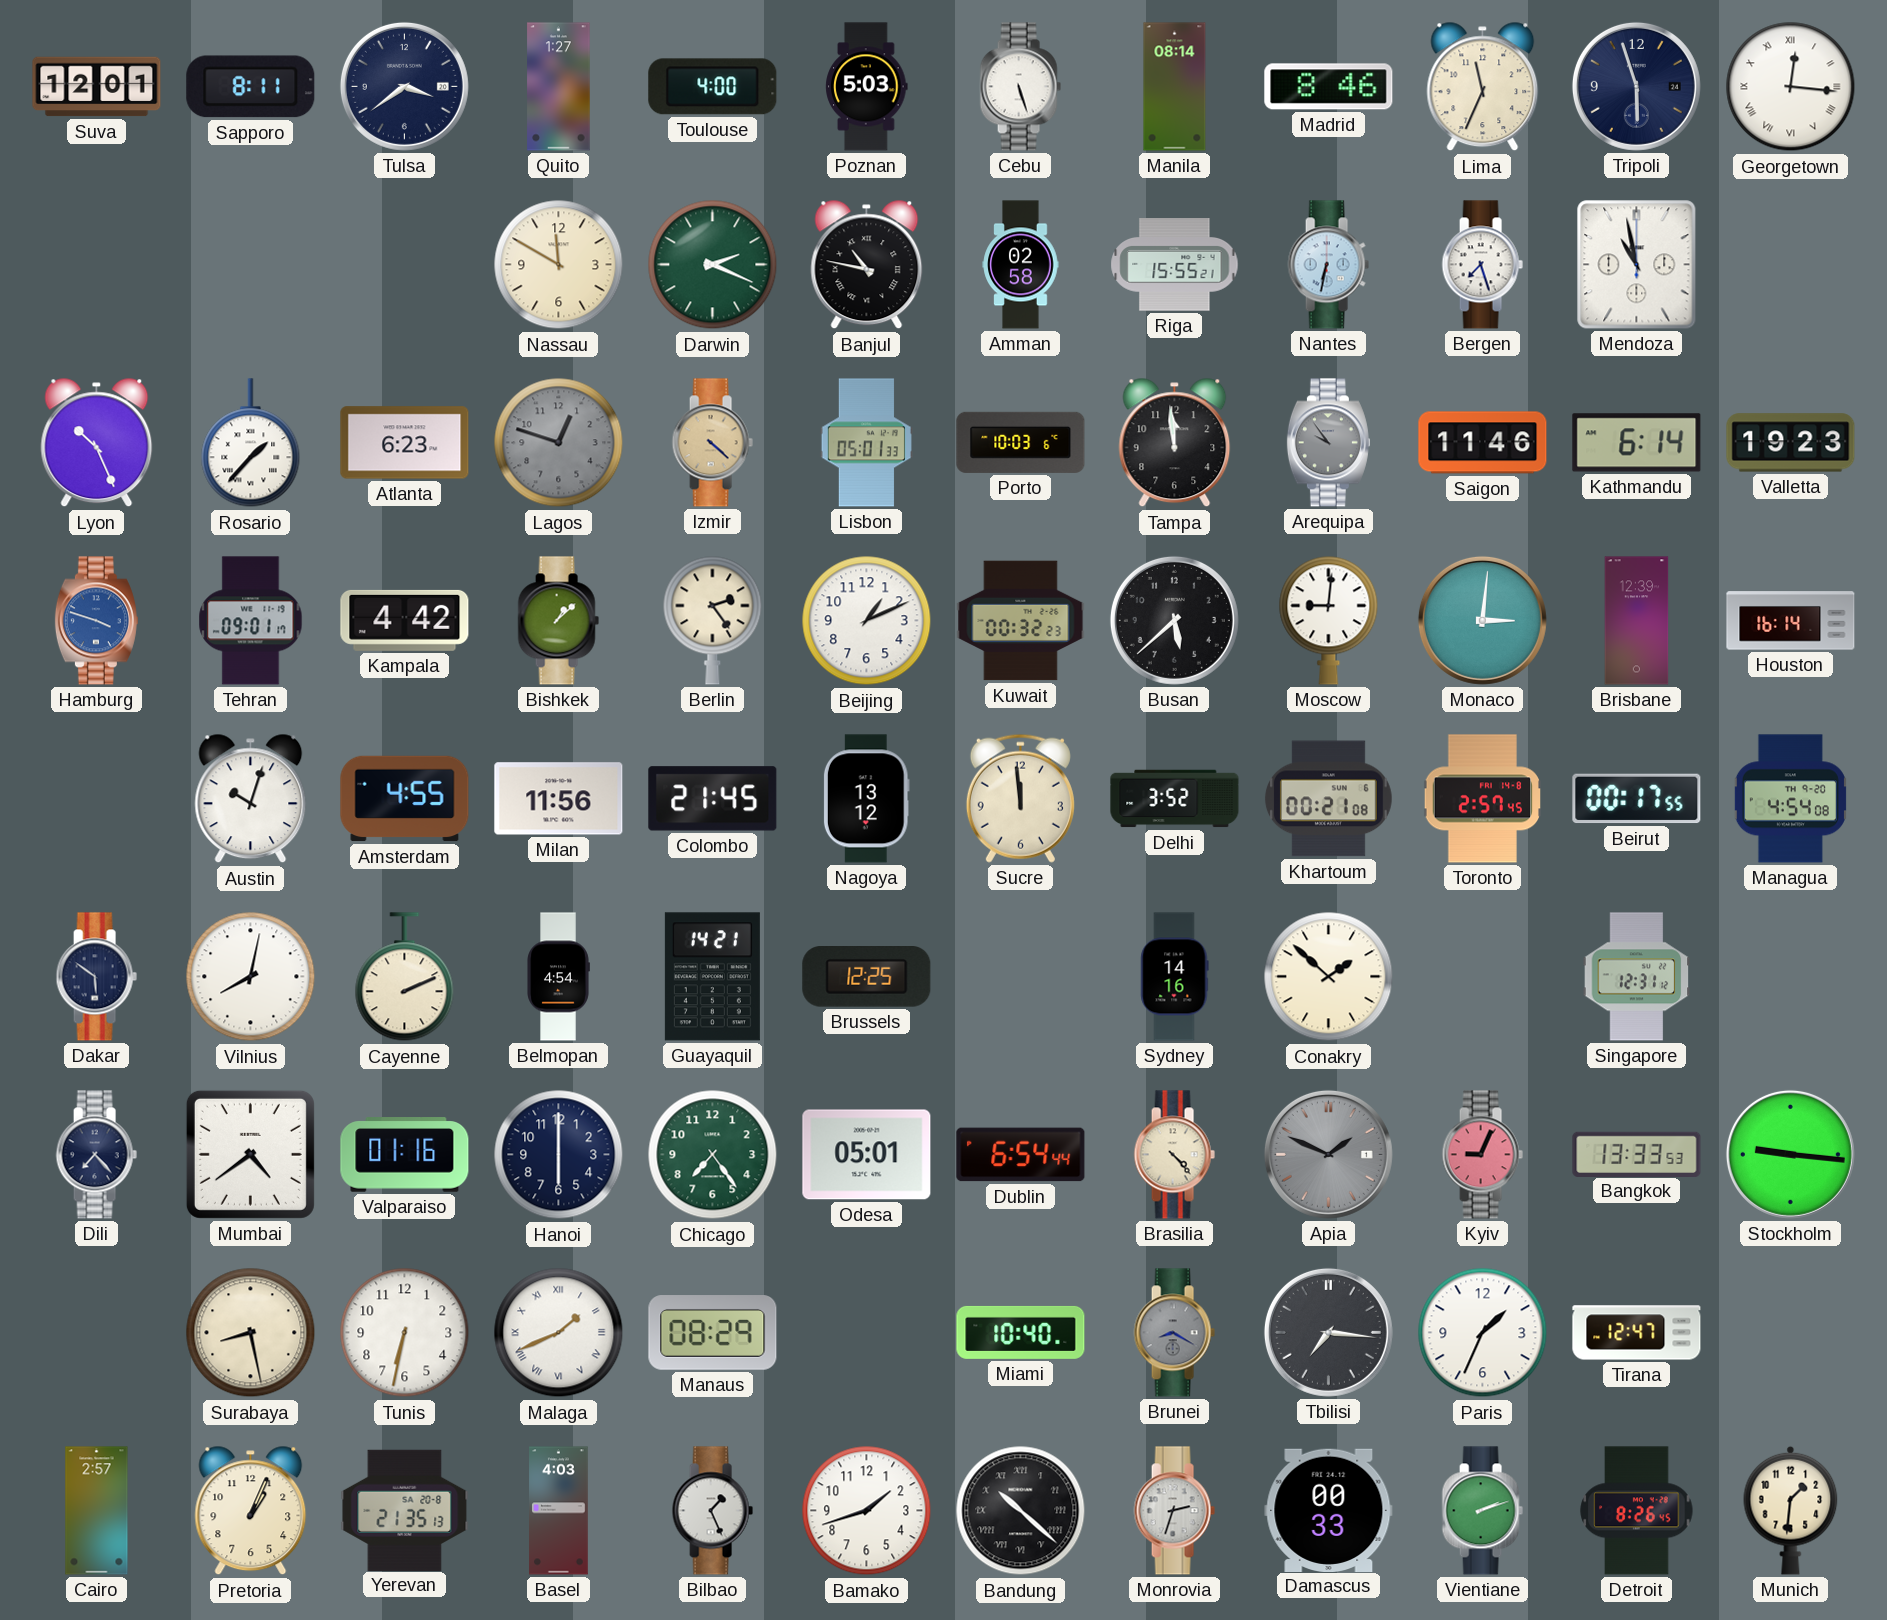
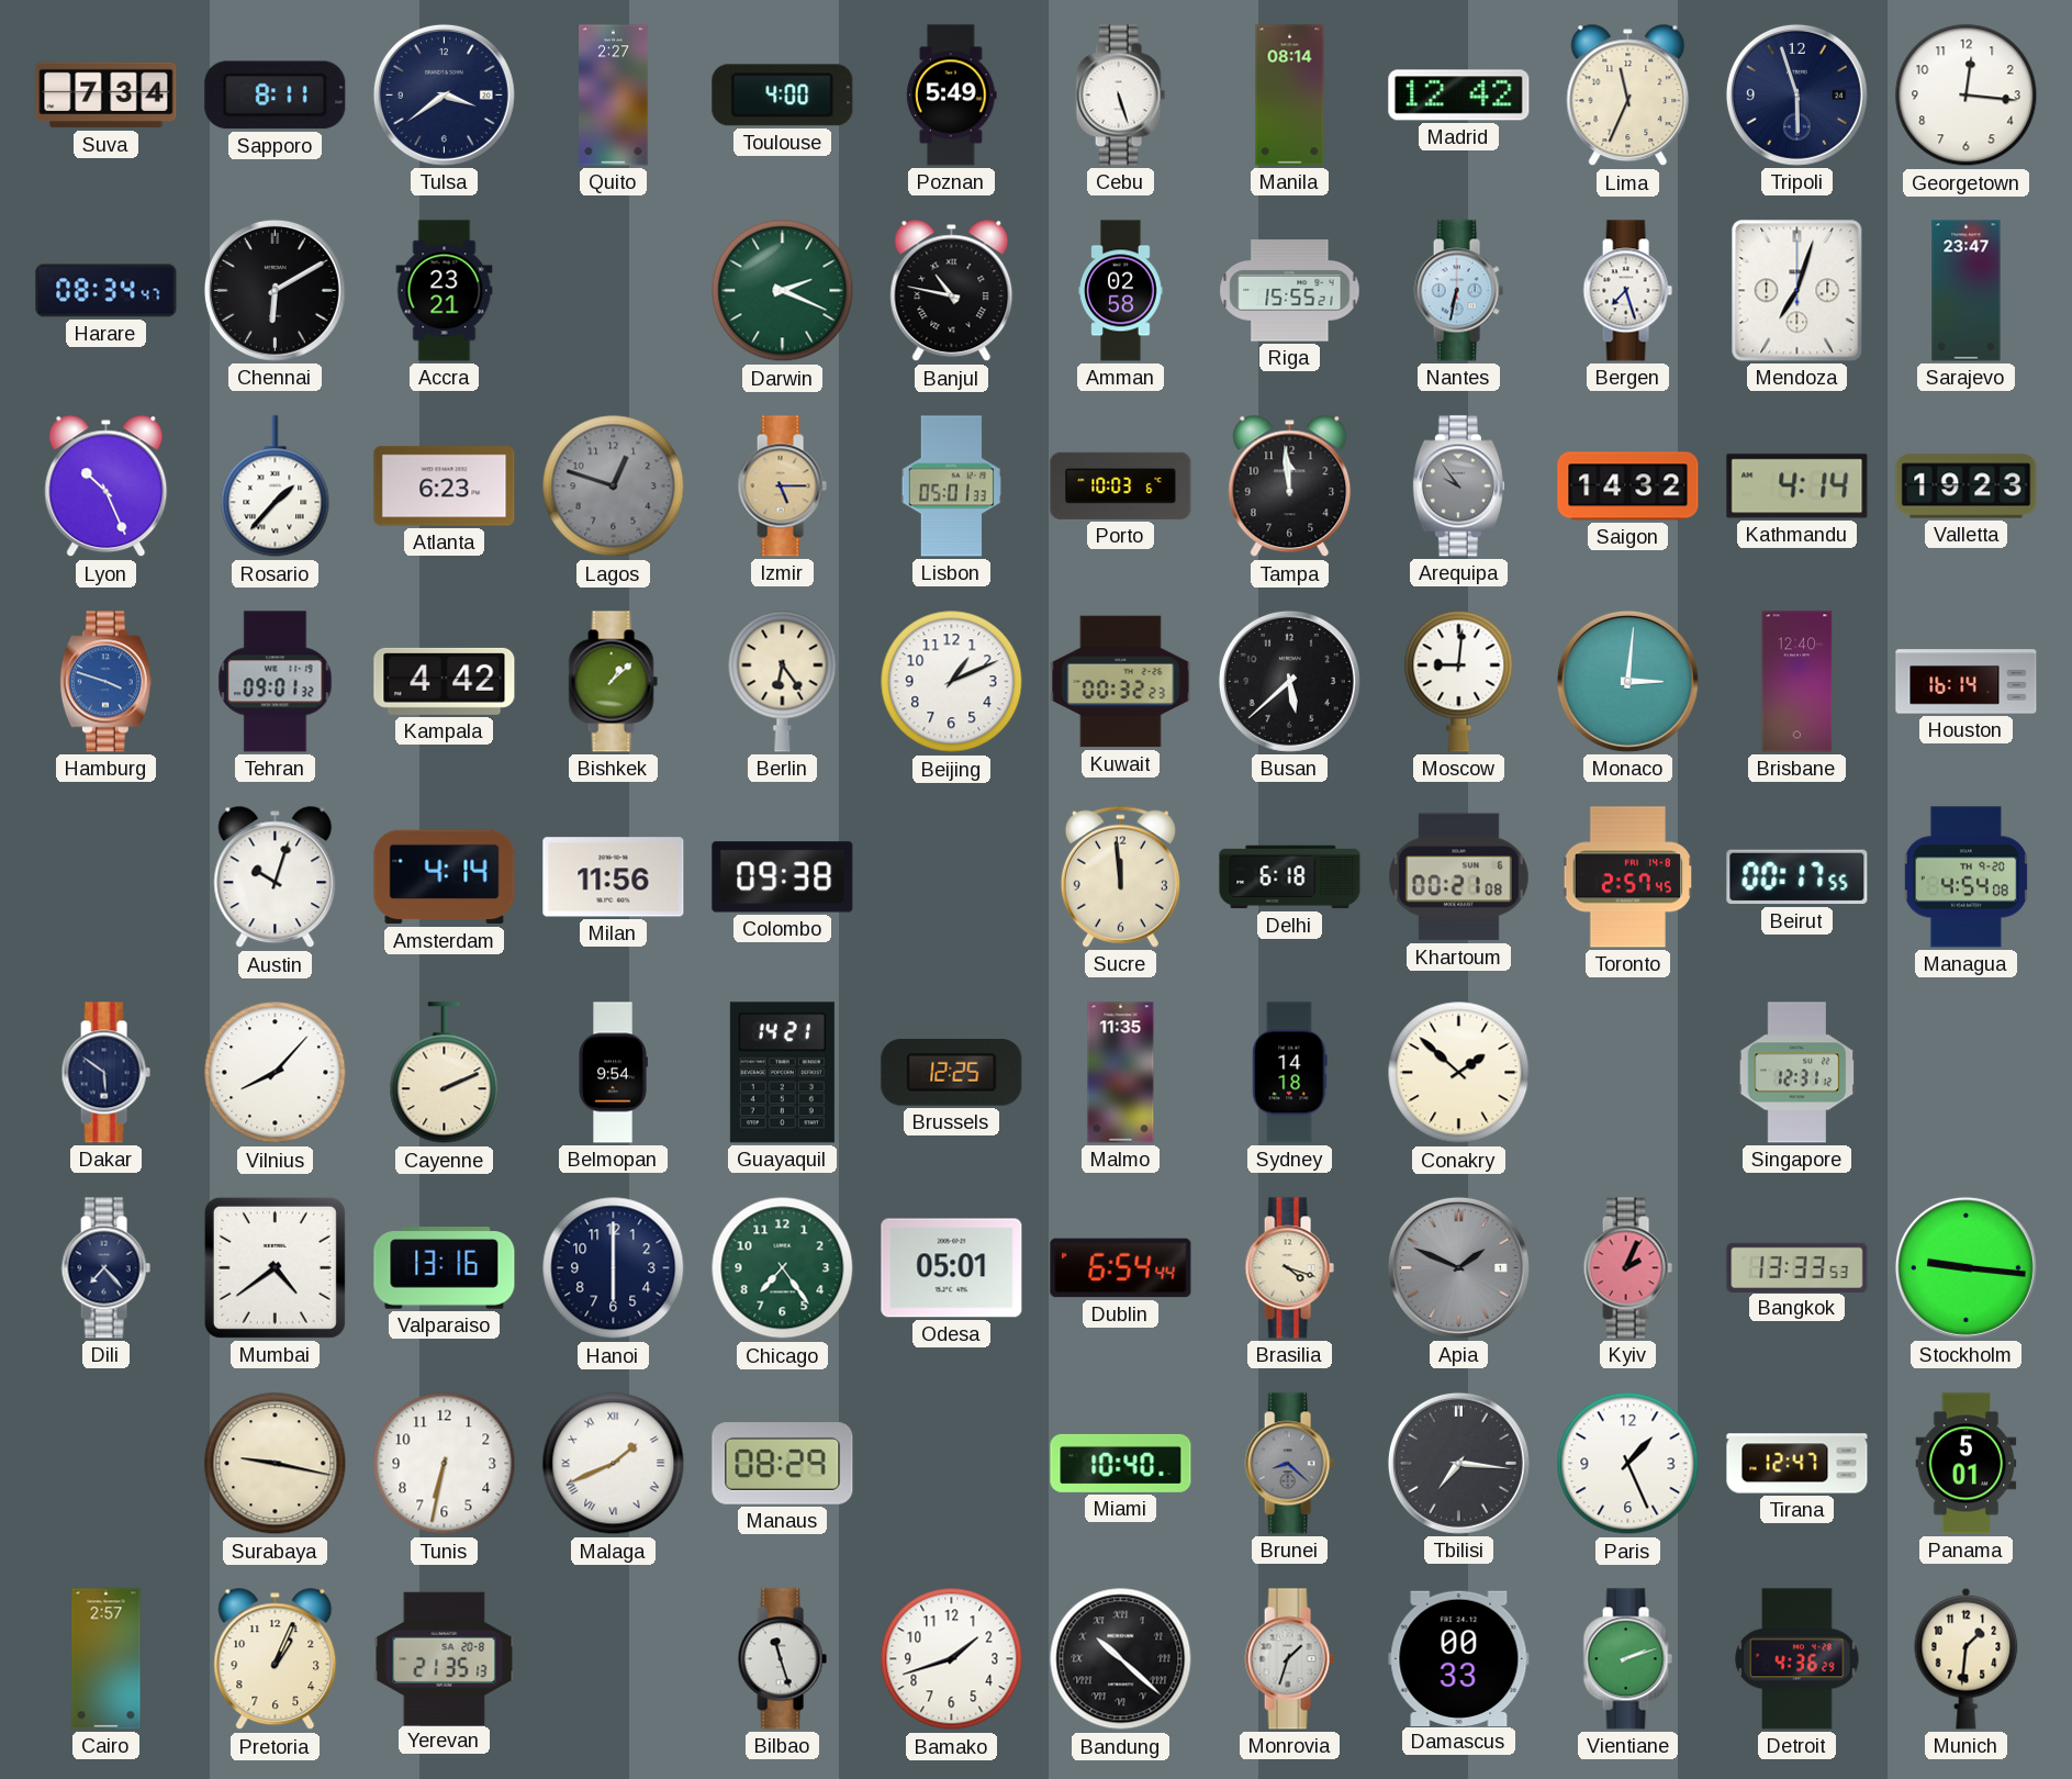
Suva: 12:01 -> 7:34
Quito: 1:27 -> 2:27
Poznan: 5:03 -> 5:49
Madrid: 8:46 -> 12:42
Georgetown numerals: Roman -> Arabic
Harare: none -> 08:34
Chennai: none -> 6:10
Accra: none -> 23:21
Nassau: 11:50 -> none
Mendoza: 10:58 -> 7:03
Sarajevo: none -> 23:47
Izmir: 4:22 -> 5:15
Saigon: 11:46 -> 14:32
Kathmandu: 6:14 -> 4:14
Tehran: 09:01:17 -> 09:01:32
Berlin: 2:24 -> 6:24
Brisbane: 12:39 -> 12:40
Amsterdam: 4:55 -> 4:14
Colombo: 21:45 -> 09:38
Nagoya: 13:12 -> none
Delhi: 3:52 -> 6:18
Vilnius: 8:02 -> 8:07
Belmopan: 4:54 -> 9:54
Malmo: none -> 11:35
Sydney: 14:16 -> 14:18
Valparaiso: 01:16 -> 13:16
Brasilia: 4:23 -> 4:18
Kyiv: 9:04 -> 2:04
Surabaya: 8:28 -> 9:17
Brunei: 8:20 -> 8:22
Paris: 1:34 -> 1:26
Panama: none -> 5:01
Basel: 4:03 -> none
Bilbao: 1:26 -> 11:27
Monrovia: 2:33 -> 1:33
Detroit: 8:26 -> 4:36
